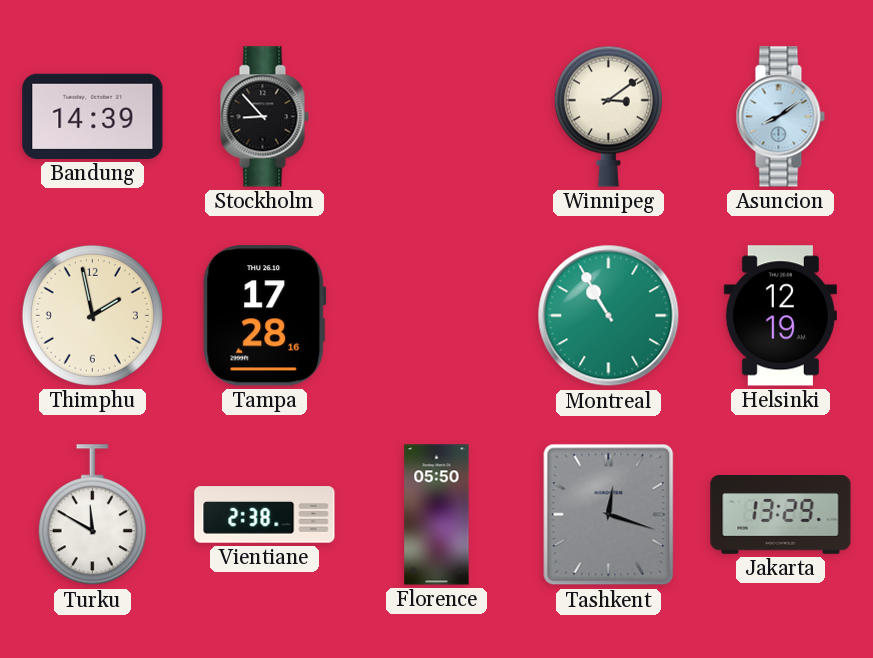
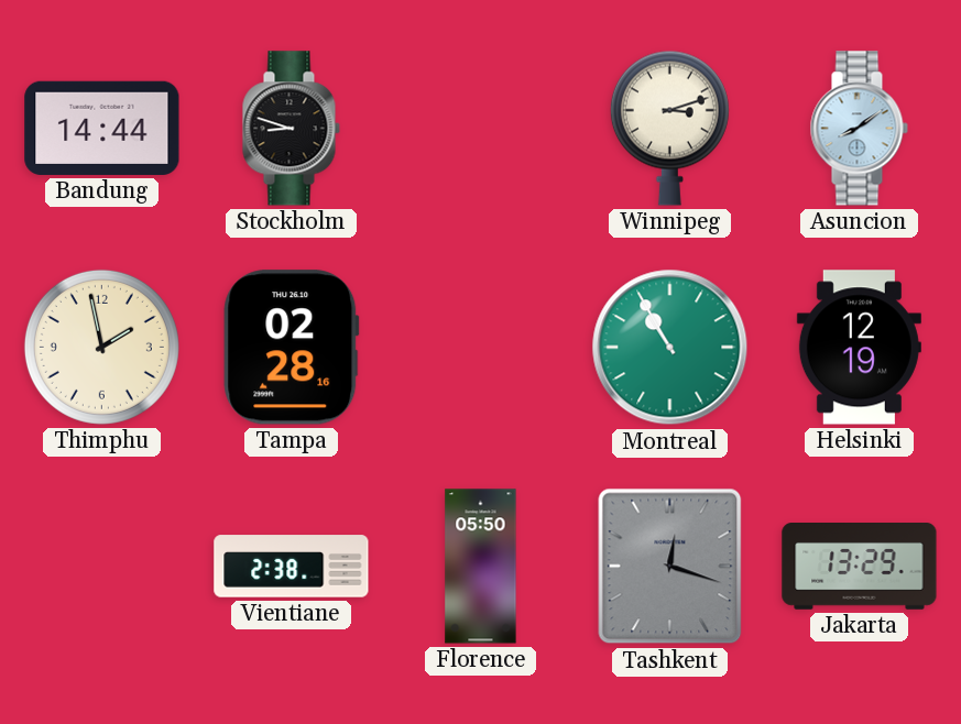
Bandung: 14:39 -> 14:44
Stockholm: 8:53 -> 8:48
Winnipeg: 3:09 -> 3:12
Tampa: 17:28 -> 02:28
Turku: 11:50 -> none
